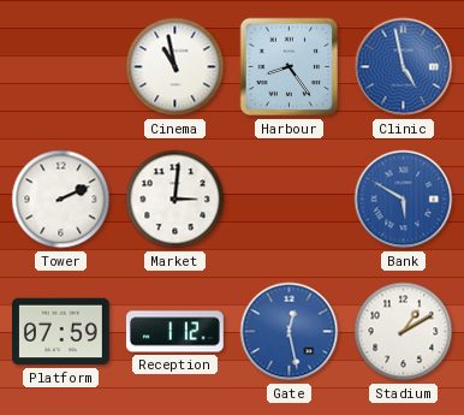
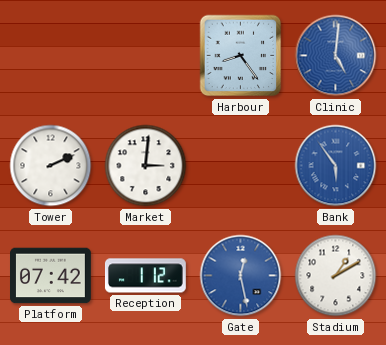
Cinema: 10:58 -> none
Clinic: 4:58 -> 5:01
Bank: 5:50 -> 5:54
Platform: 07:59 -> 07:42
